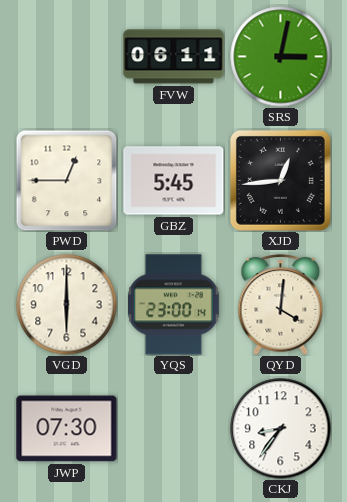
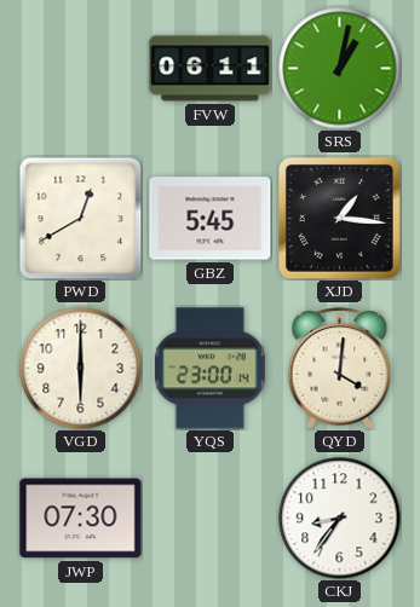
SRS: 3:02 -> 1:02
PWD: 12:45 -> 12:40
XJD: 12:44 -> 1:16
